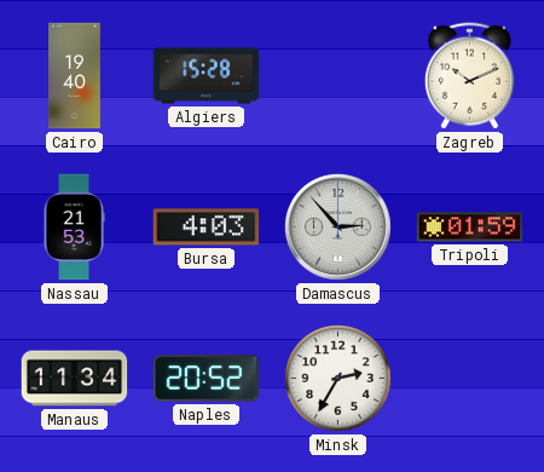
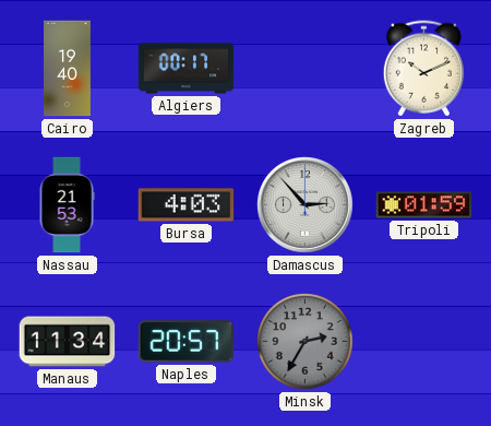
Algiers: 15:28 -> 00:17
Naples: 20:52 -> 20:57
Minsk dial: white -> grey
